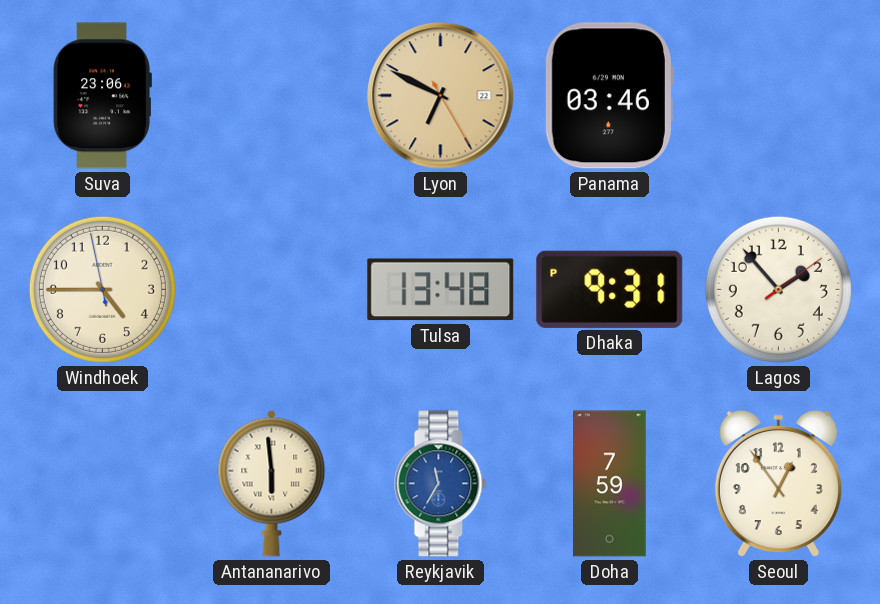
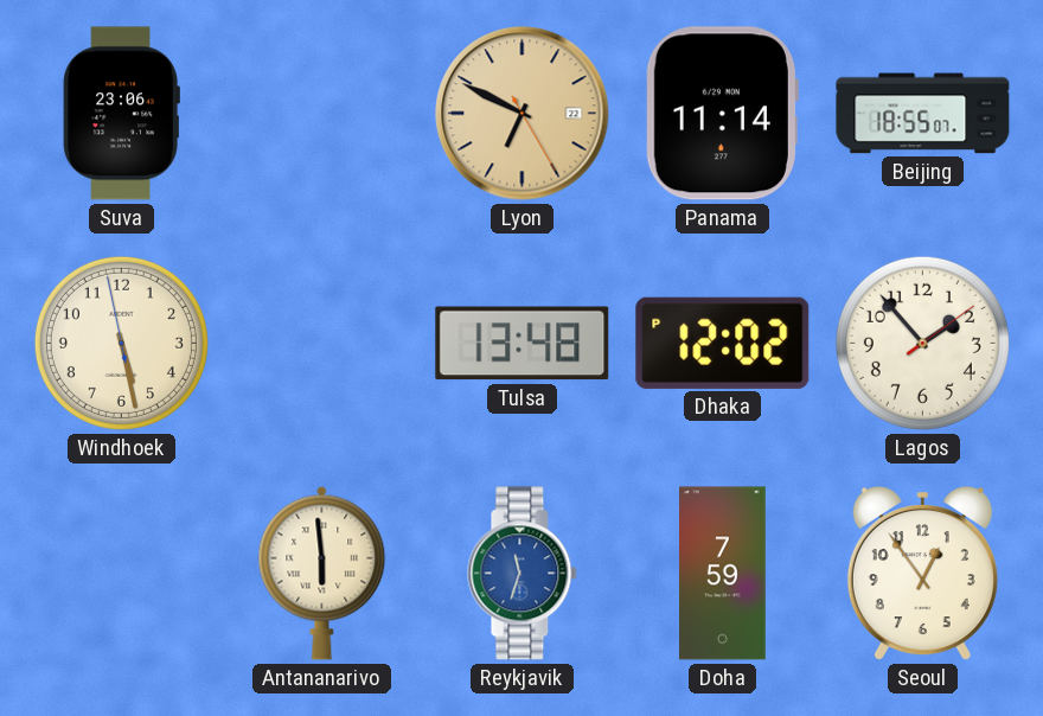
Panama: 03:46 -> 11:14
Beijing: none -> 18:55
Windhoek: 4:44 -> 5:27
Dhaka: 9:31 -> 12:02
Reykjavik: 11:35 -> 11:33
